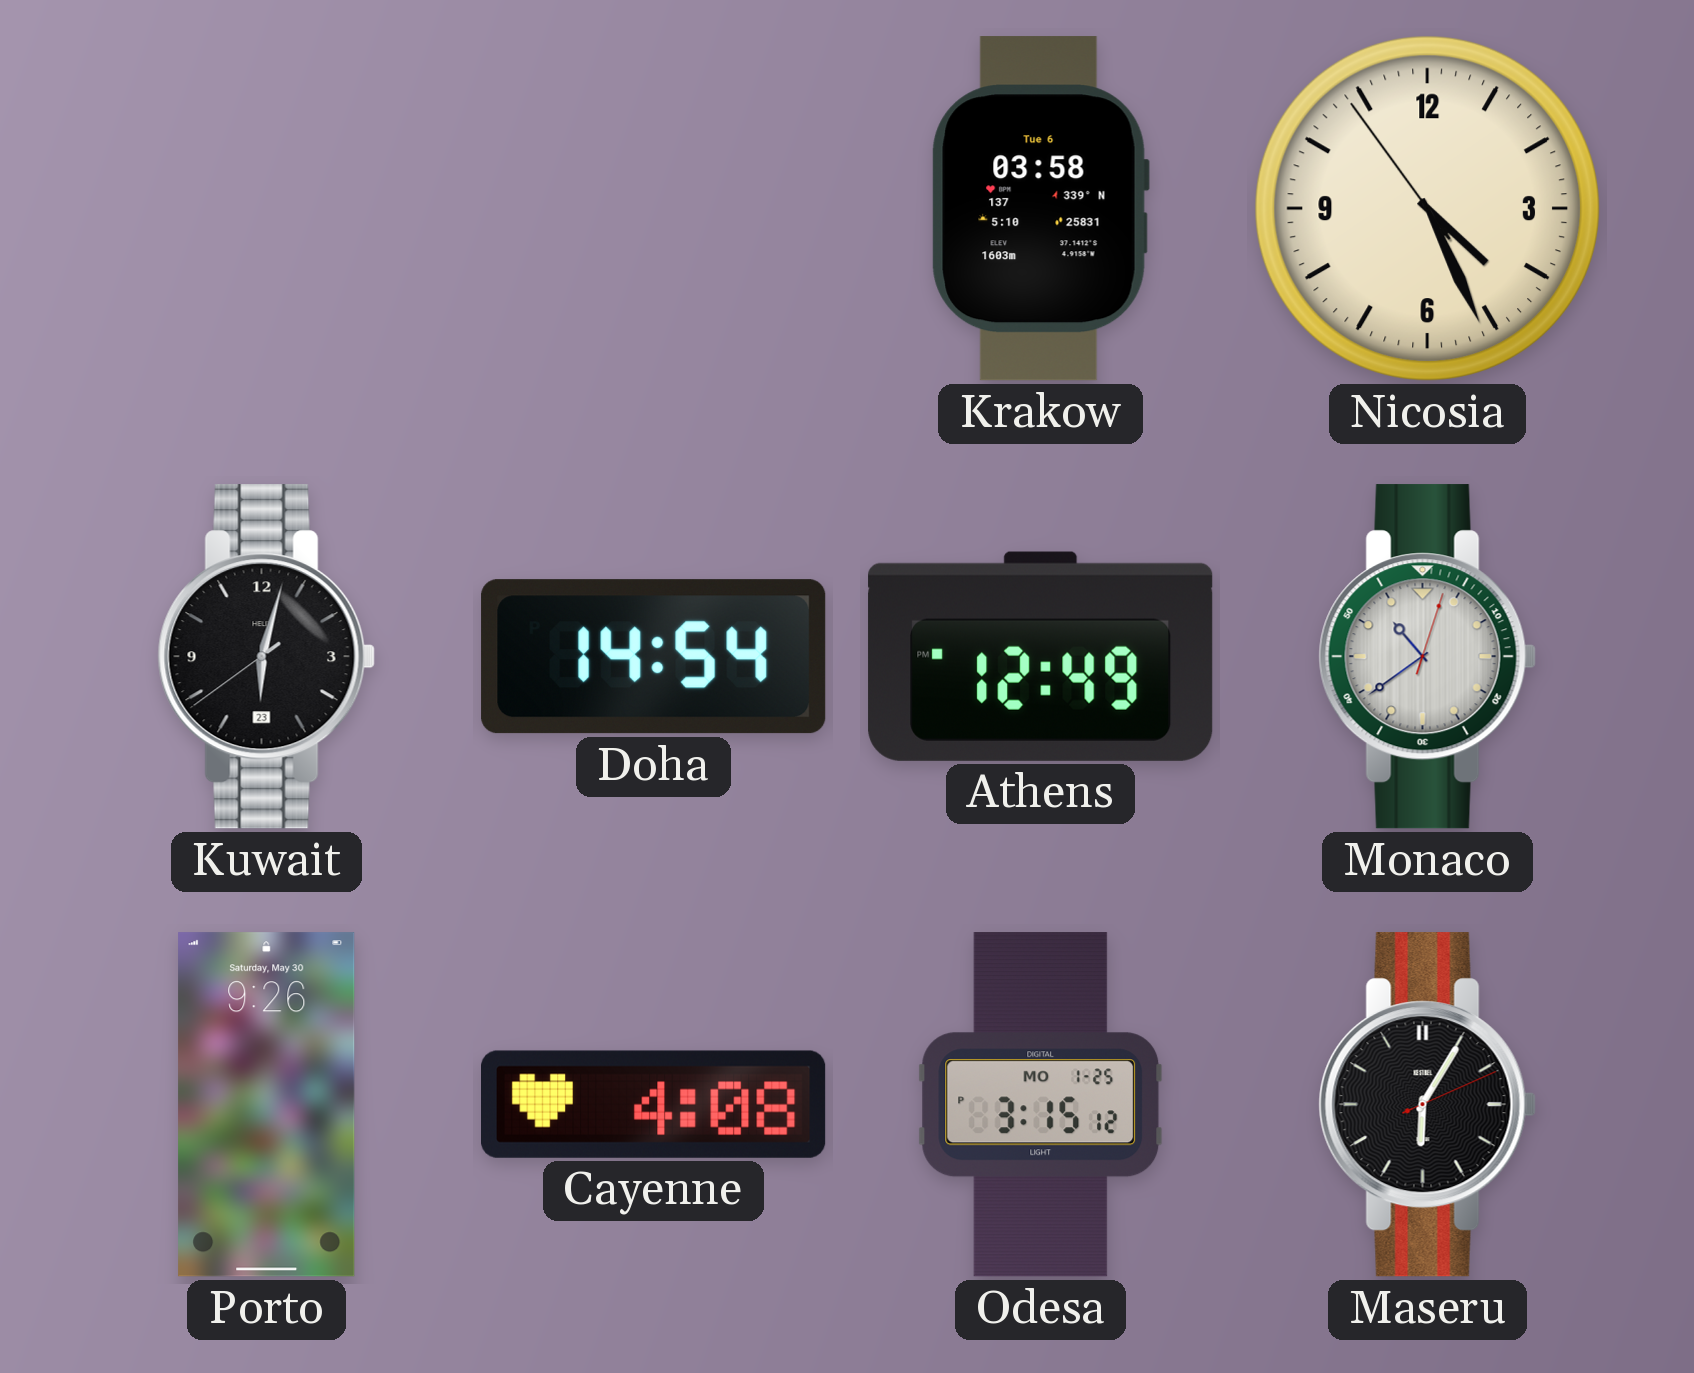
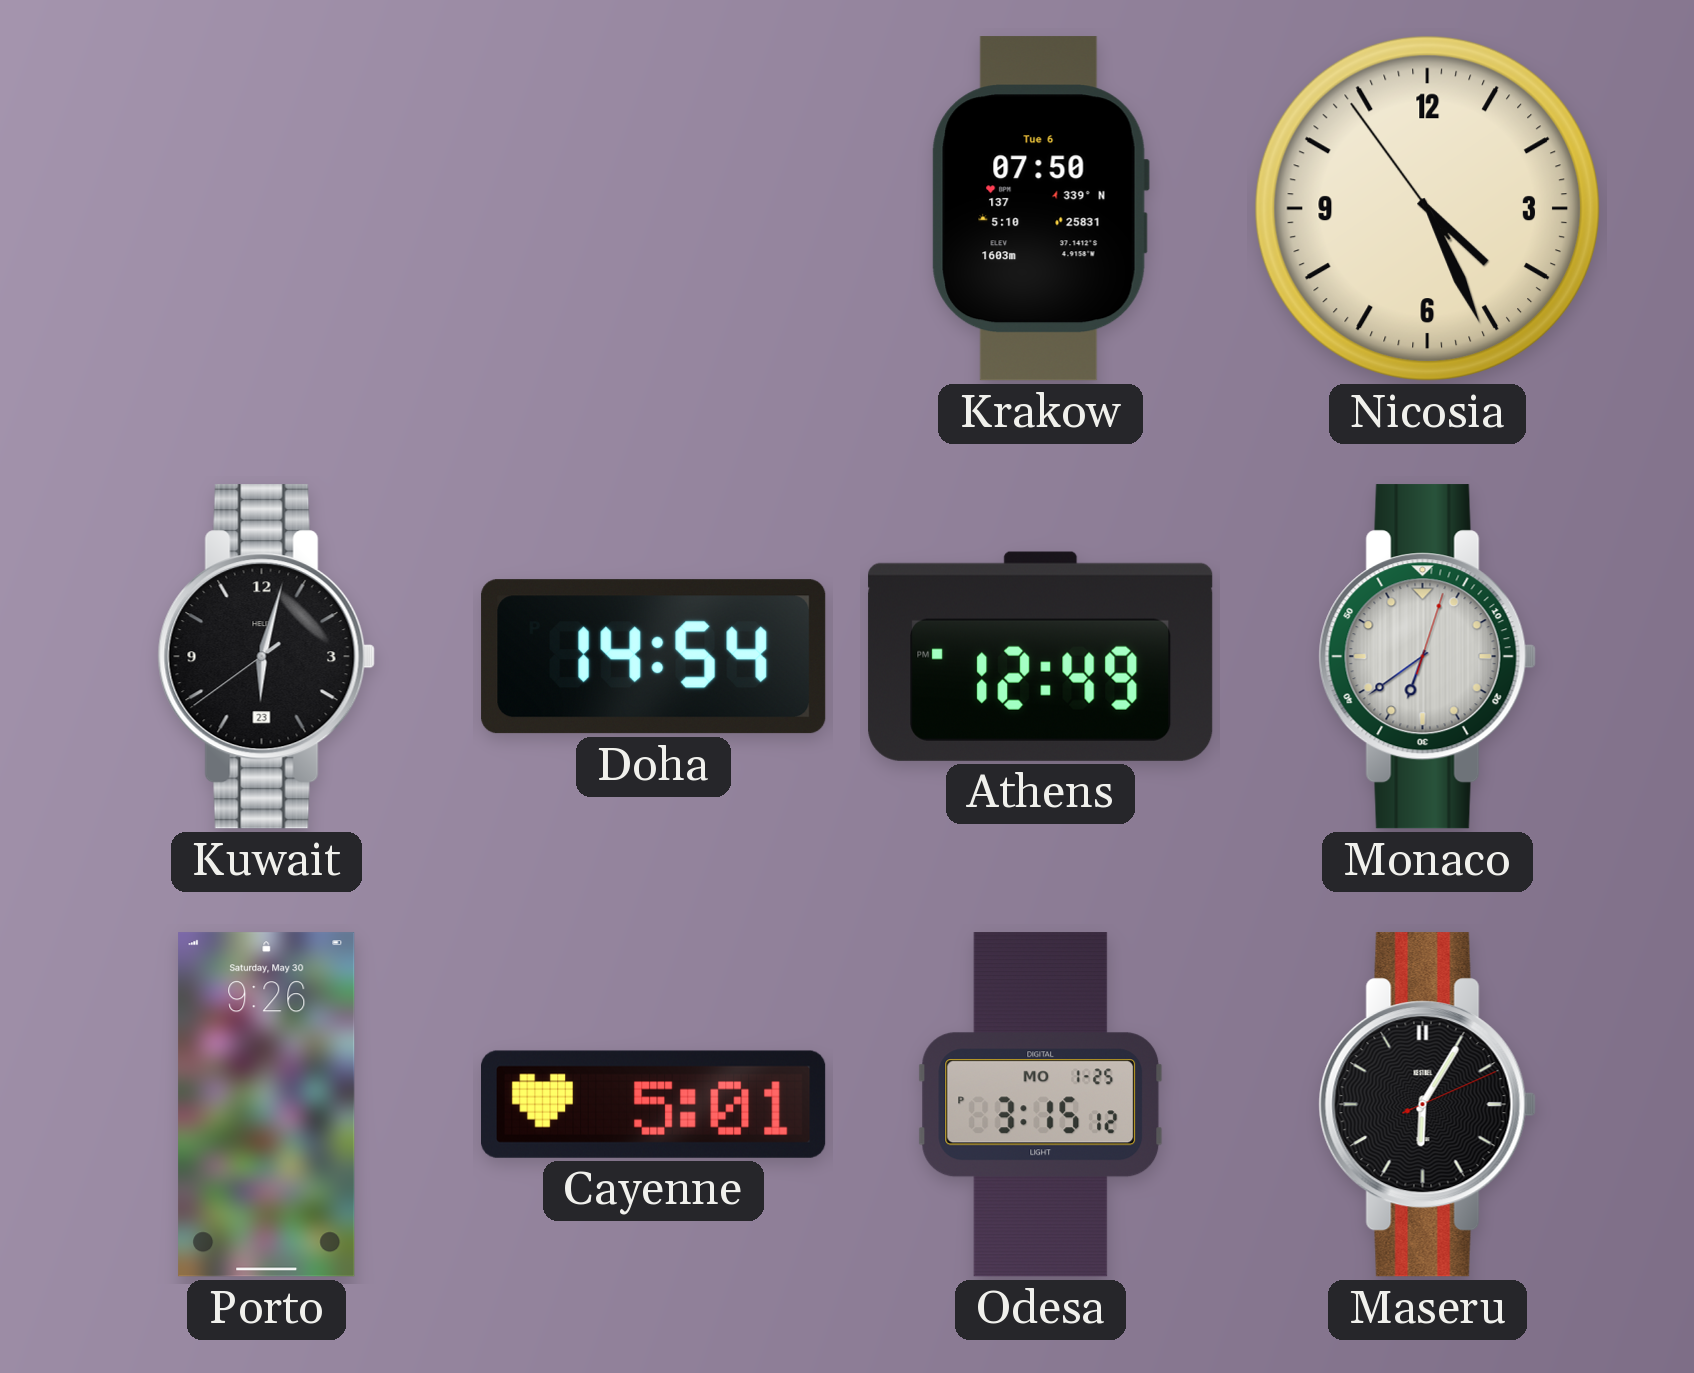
Krakow: 03:58 -> 07:50
Monaco: 10:39 -> 6:39
Cayenne: 4:08 -> 5:01
